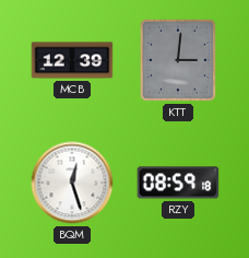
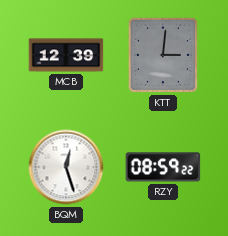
RZY: 08:59:18 -> 08:59:22
